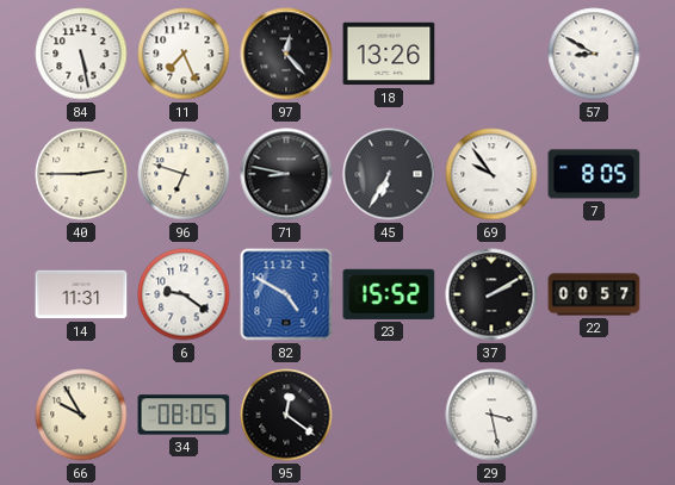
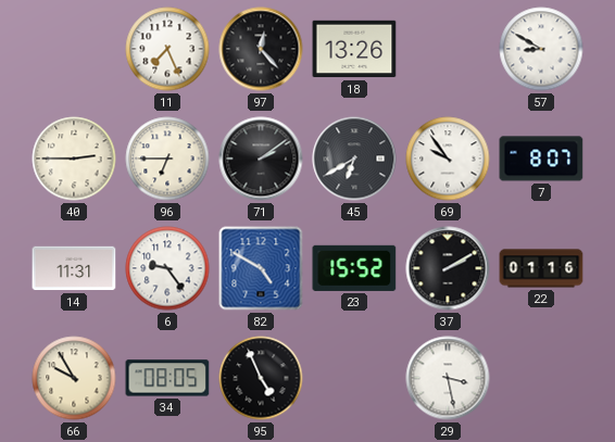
84: 5:28 -> none
96: 6:48 -> 6:45
71: 8:47 -> 2:09
45: 6:35 -> 6:40
7: 8:05 -> 8:07
6: 9:21 -> 9:24
22: 00:57 -> 01:16
95: 12:21 -> 4:56
